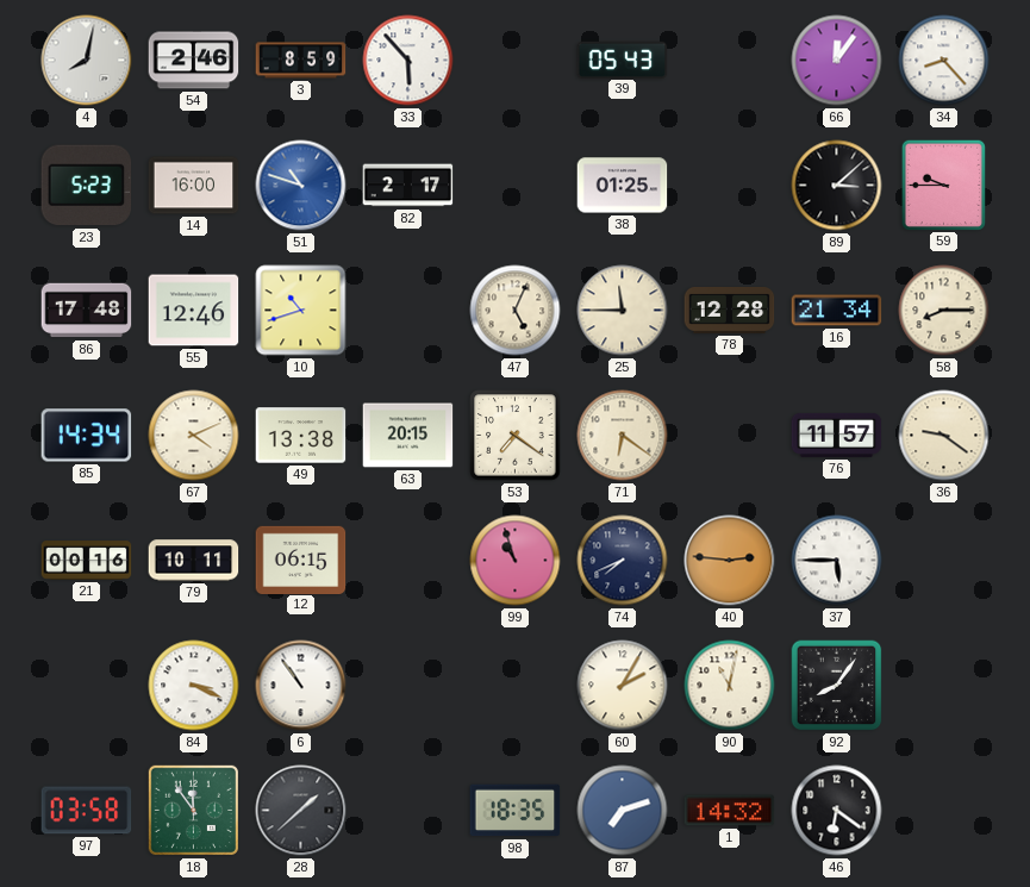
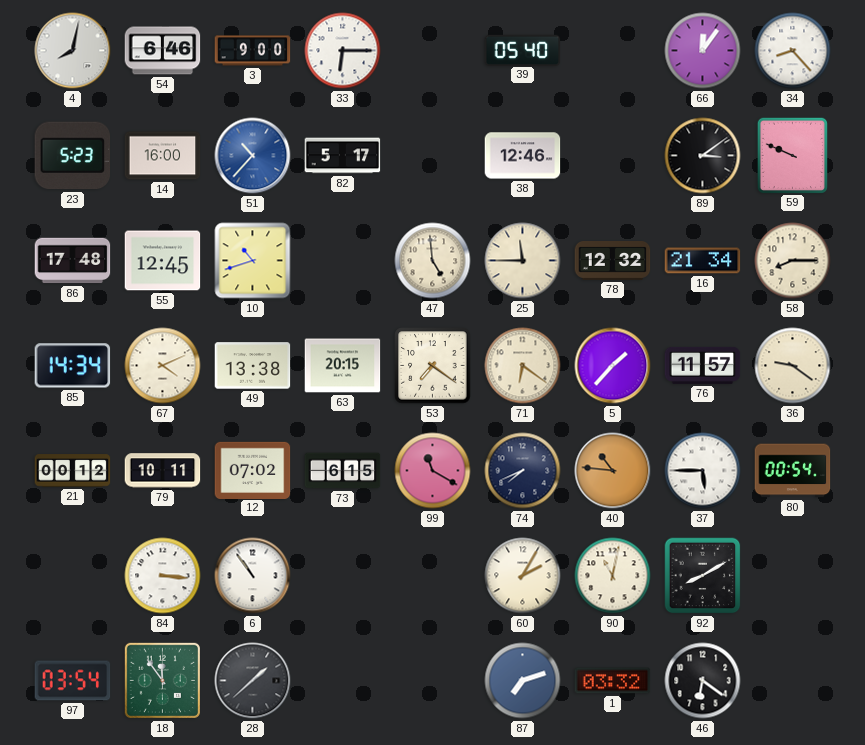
54: 2:46 -> 6:46
3: 8:59 -> 9:00
33: 5:53 -> 6:15
39: 05:43 -> 05:40
51: 10:48 -> 10:37
82: 2:17 -> 5:17
38: 01:25 -> 12:46
89: 3:08 -> 3:09
59: 9:45 -> 9:49
55: 12:46 -> 12:45
47: 5:04 -> 4:59
78: 12:28 -> 12:32
5: none -> 1:37
21: 00:16 -> 00:12
12: 06:15 -> 07:02
73: none -> 6:15
99: 10:57 -> 11:20
40: 2:46 -> 10:46
80: none -> 00:54
84: 3:19 -> 3:16
92: 8:06 -> 8:10
97: 03:58 -> 03:54
98: 18:35 -> none
1: 14:32 -> 03:32
